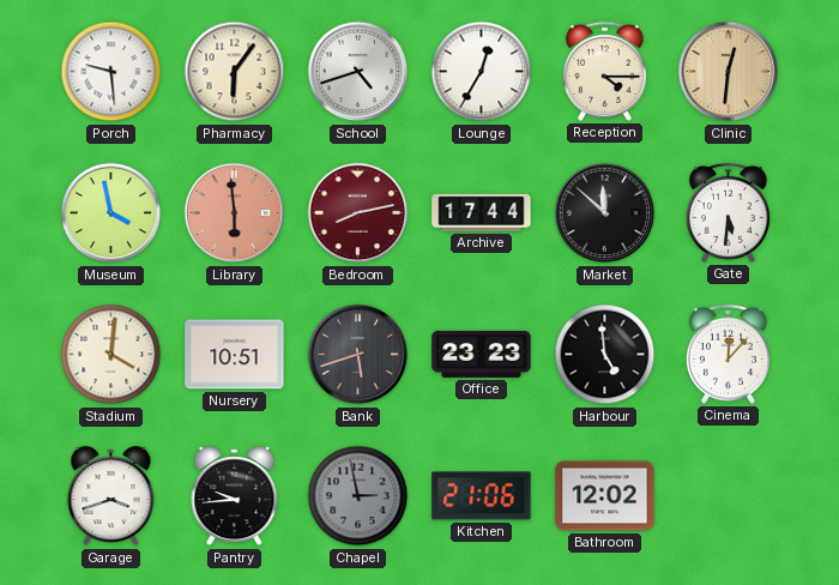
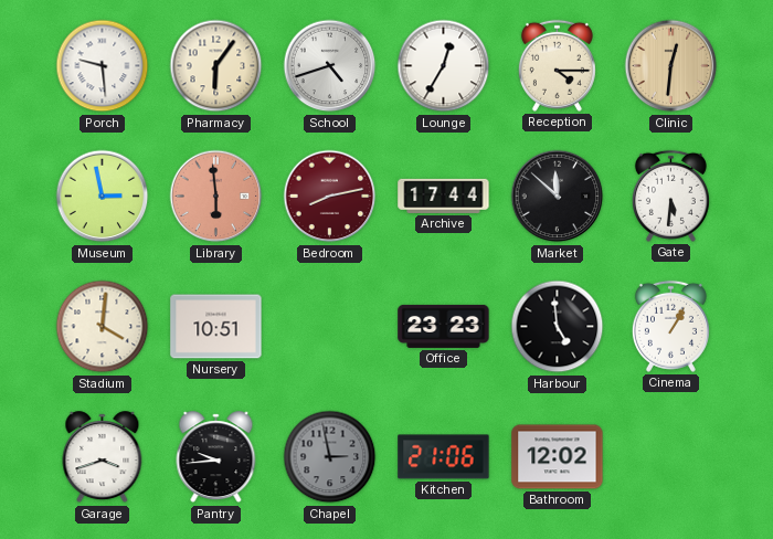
Museum: 3:58 -> 2:58
Bank: 5:42 -> none
Cinema: 12:07 -> 1:05
